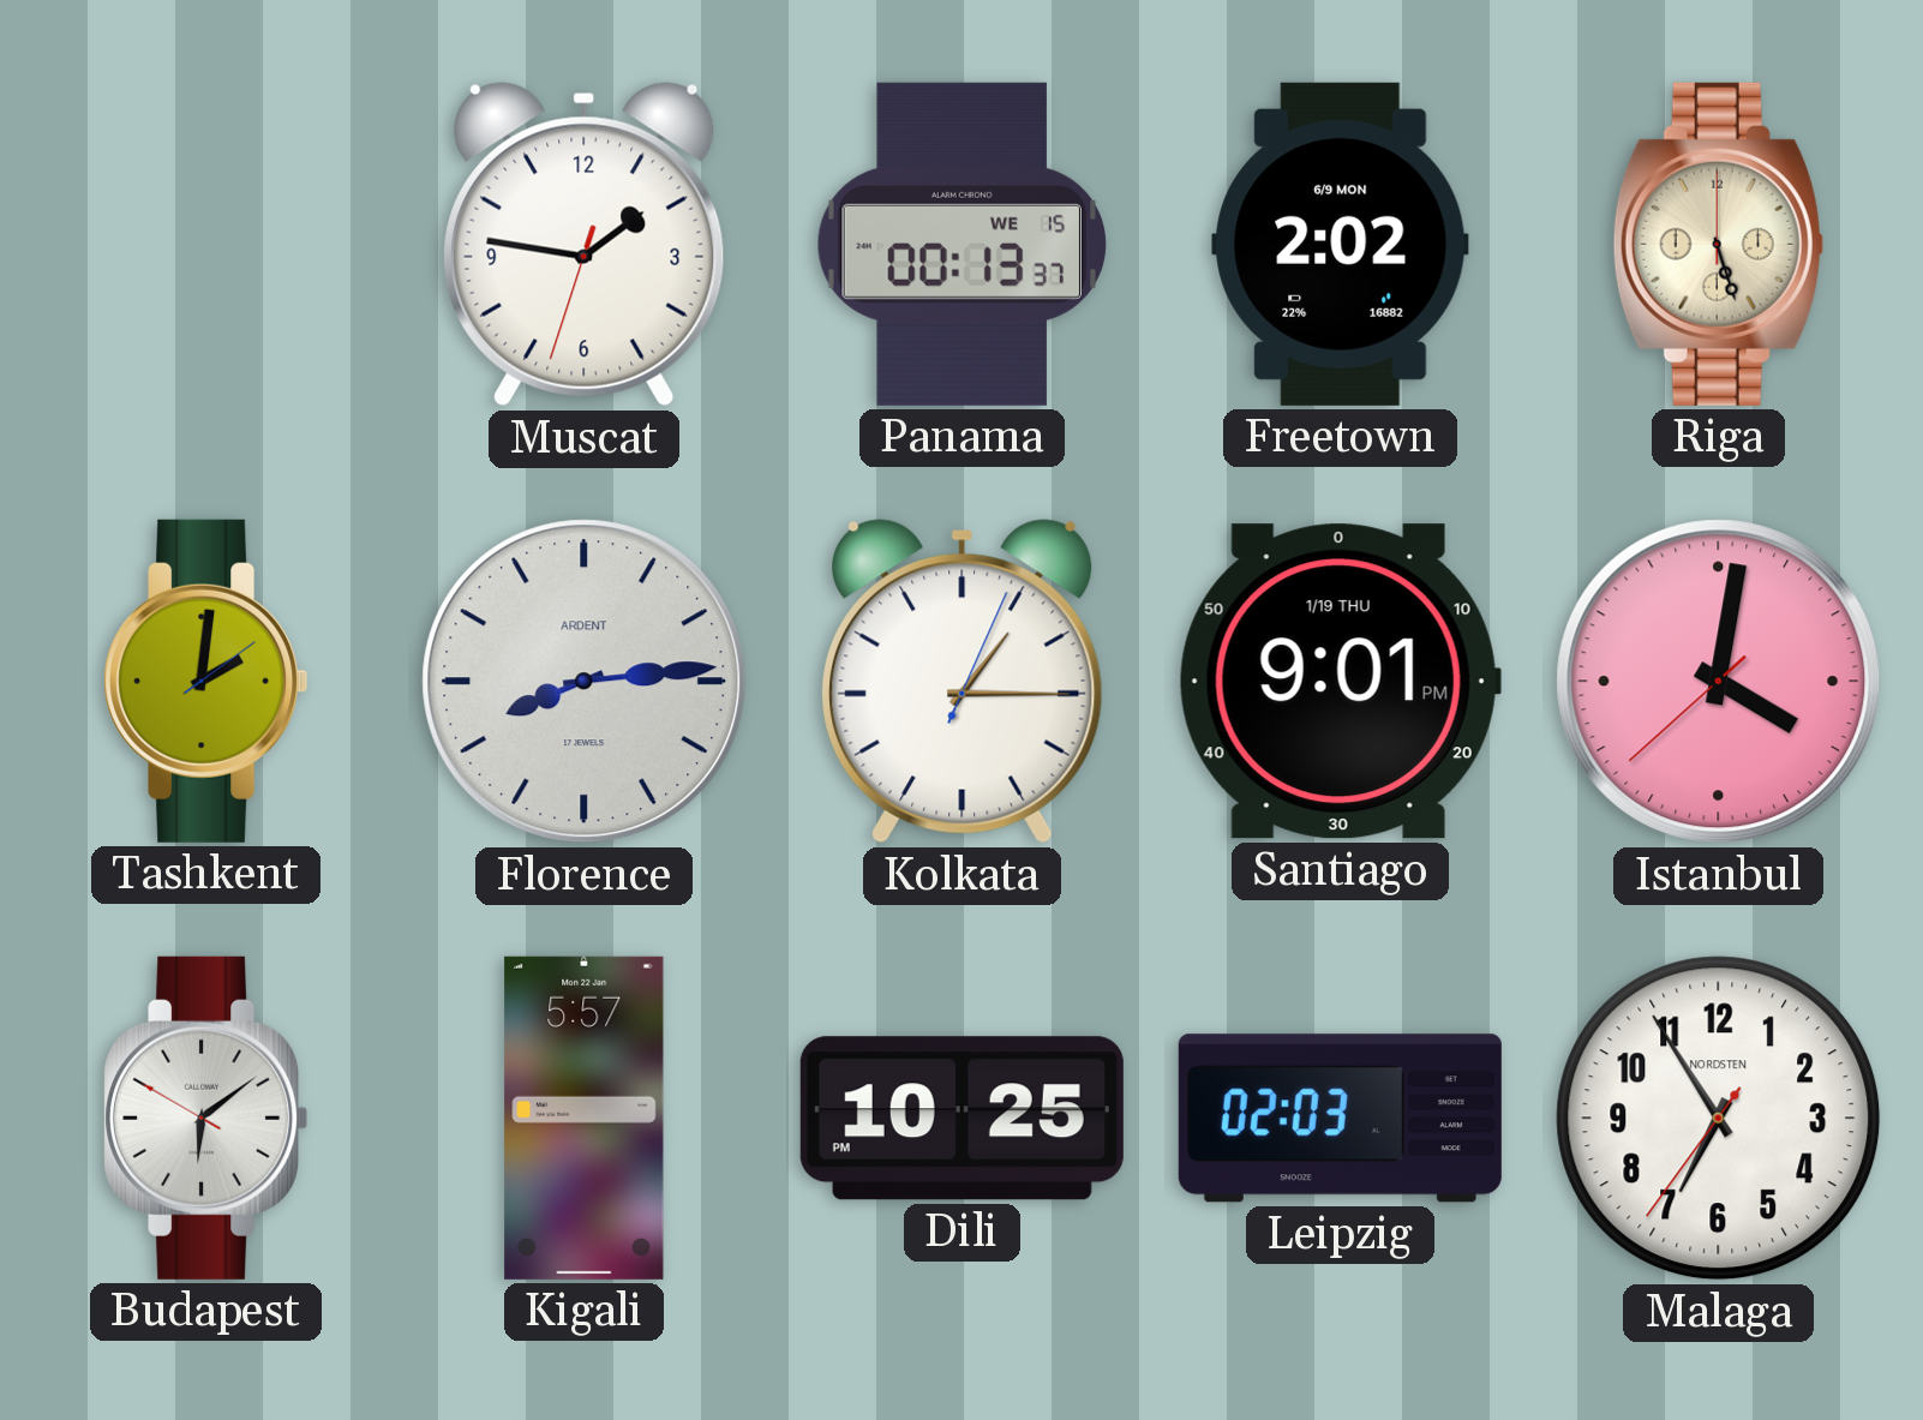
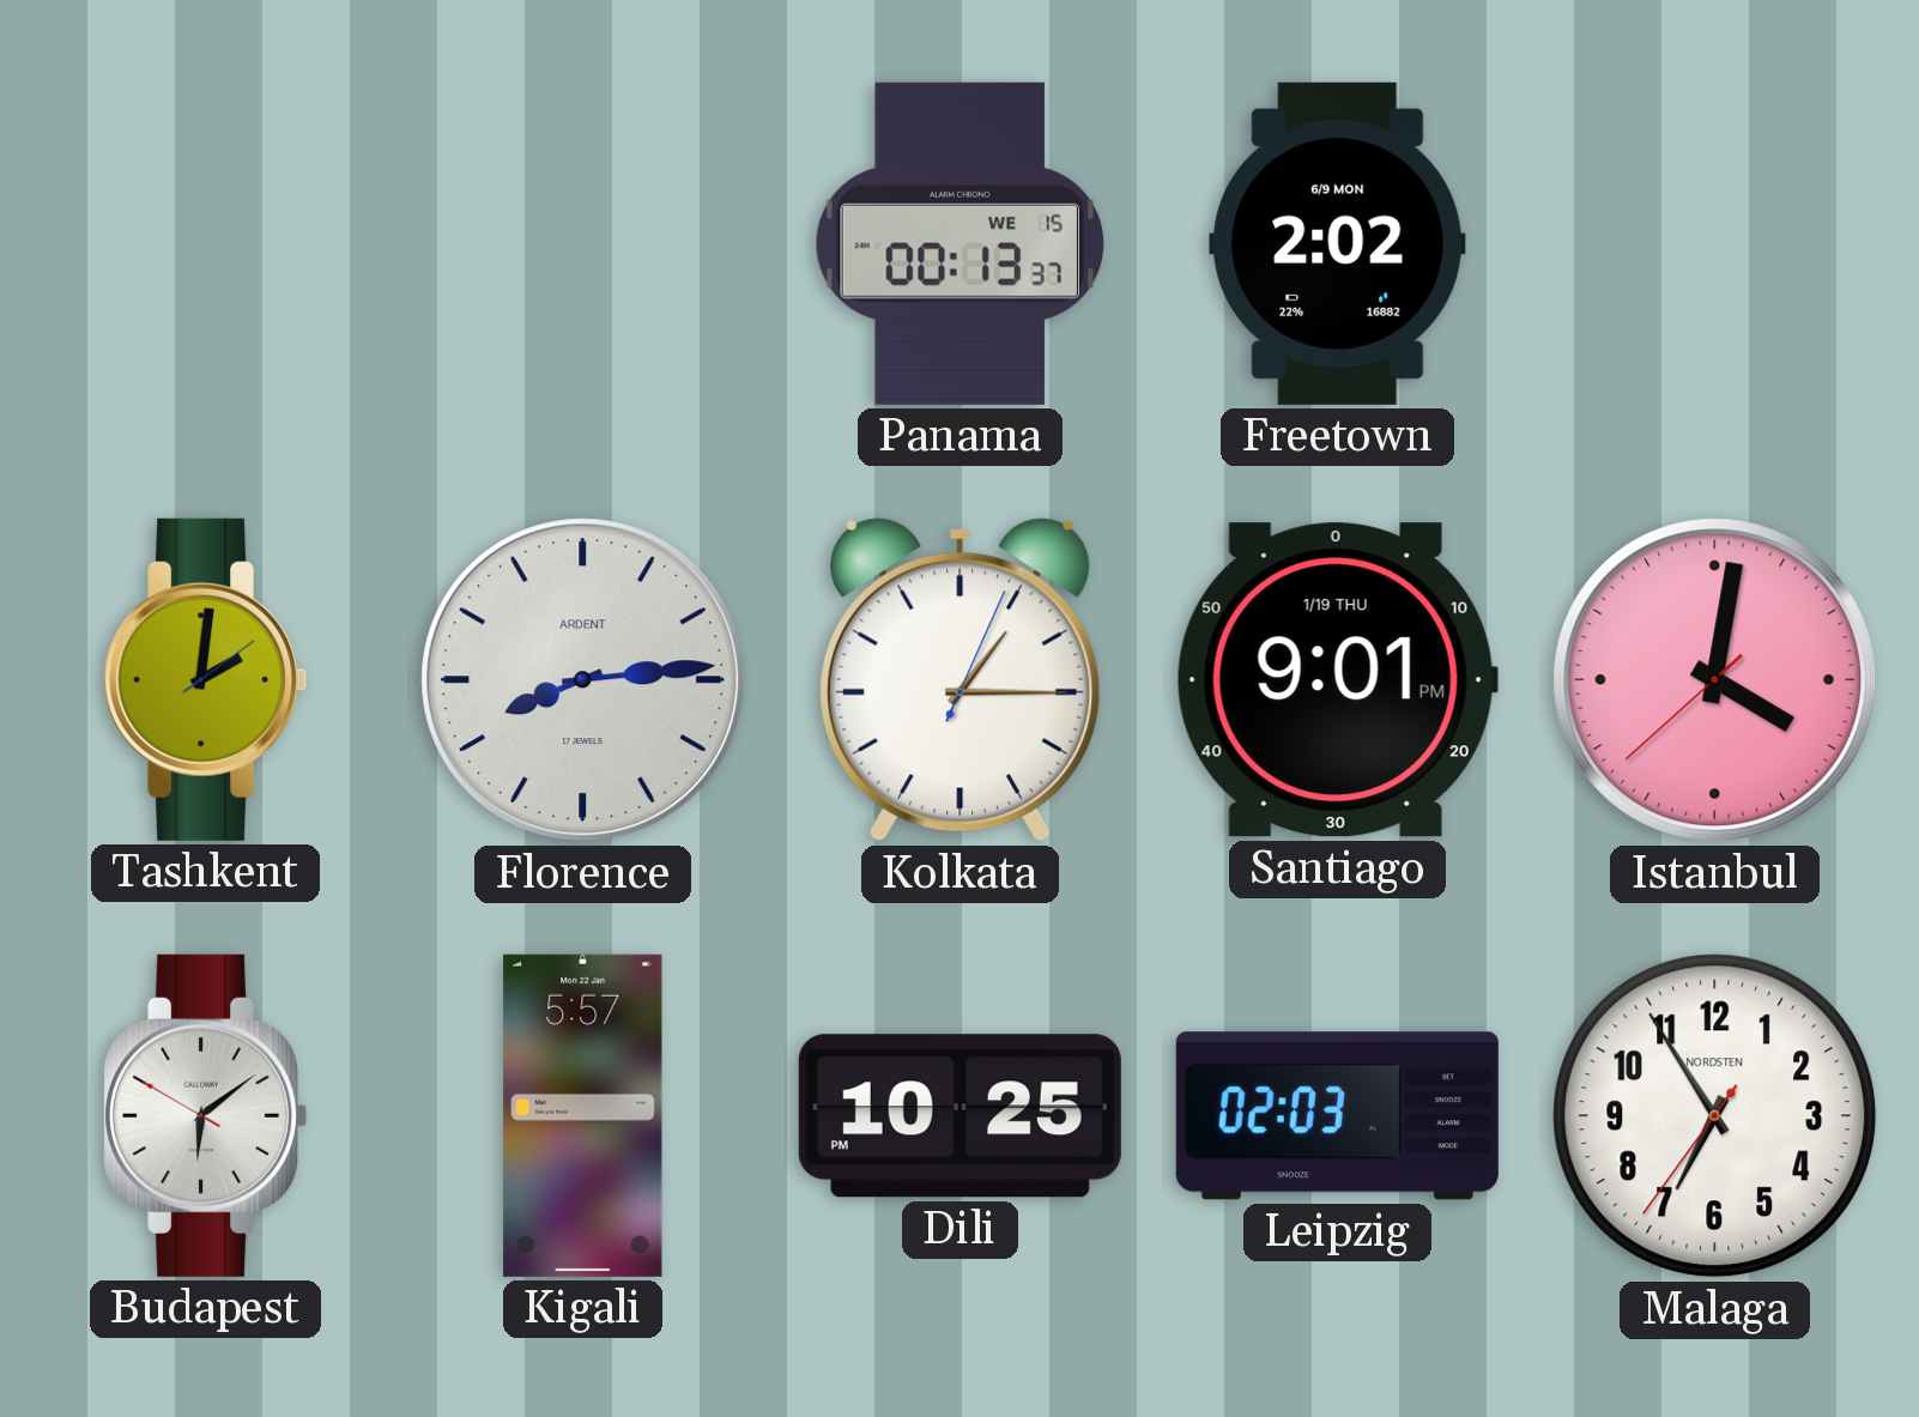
Muscat: 1:46 -> none
Riga: 5:27 -> none
